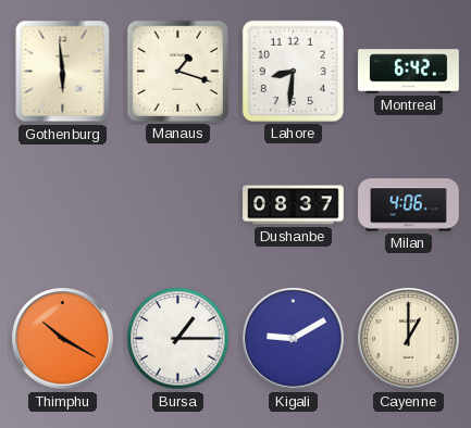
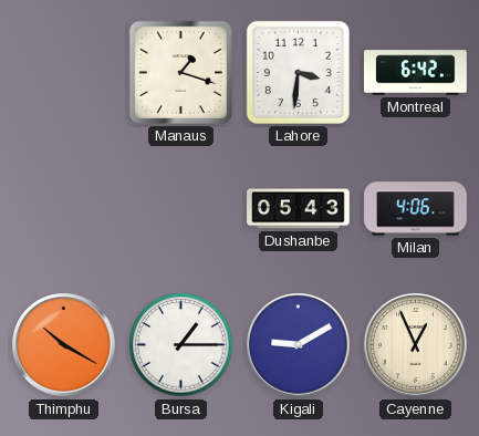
Gothenburg: 5:59 -> none
Lahore: 8:31 -> 3:31
Dushanbe: 08:37 -> 05:43
Cayenne: 1:00 -> 12:56
